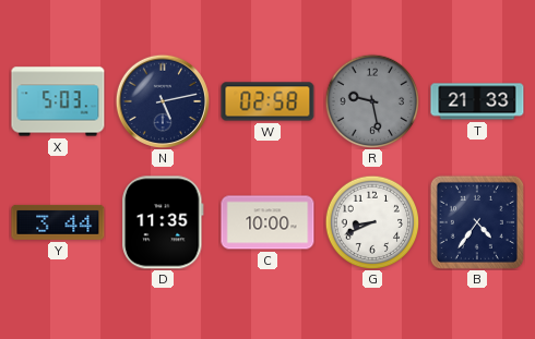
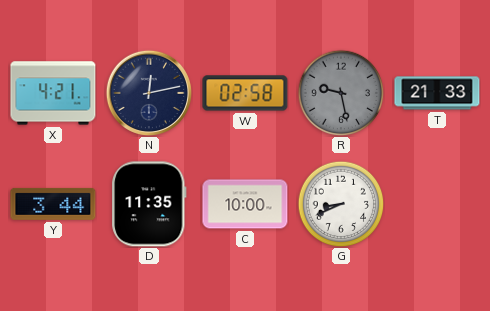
X: 5:03 -> 4:21
N: 5:13 -> 12:13
B: 4:36 -> none
